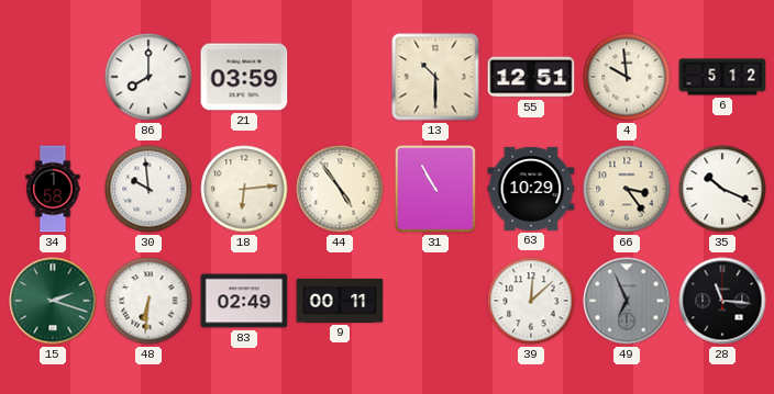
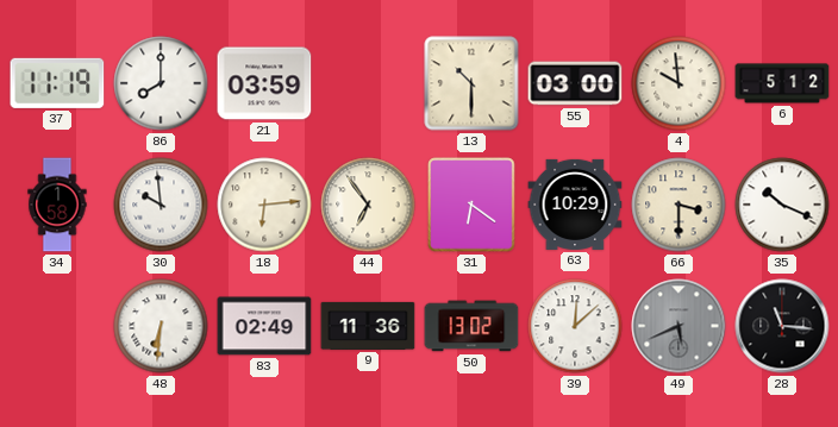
37: none -> 11:19
55: 12:51 -> 03:00
44: 4:54 -> 6:54
31: 10:55 -> 6:21
66: 3:24 -> 3:30
15: 2:18 -> none
9: 00:11 -> 11:36
50: none -> 13:02
49: 6:56 -> 5:41
